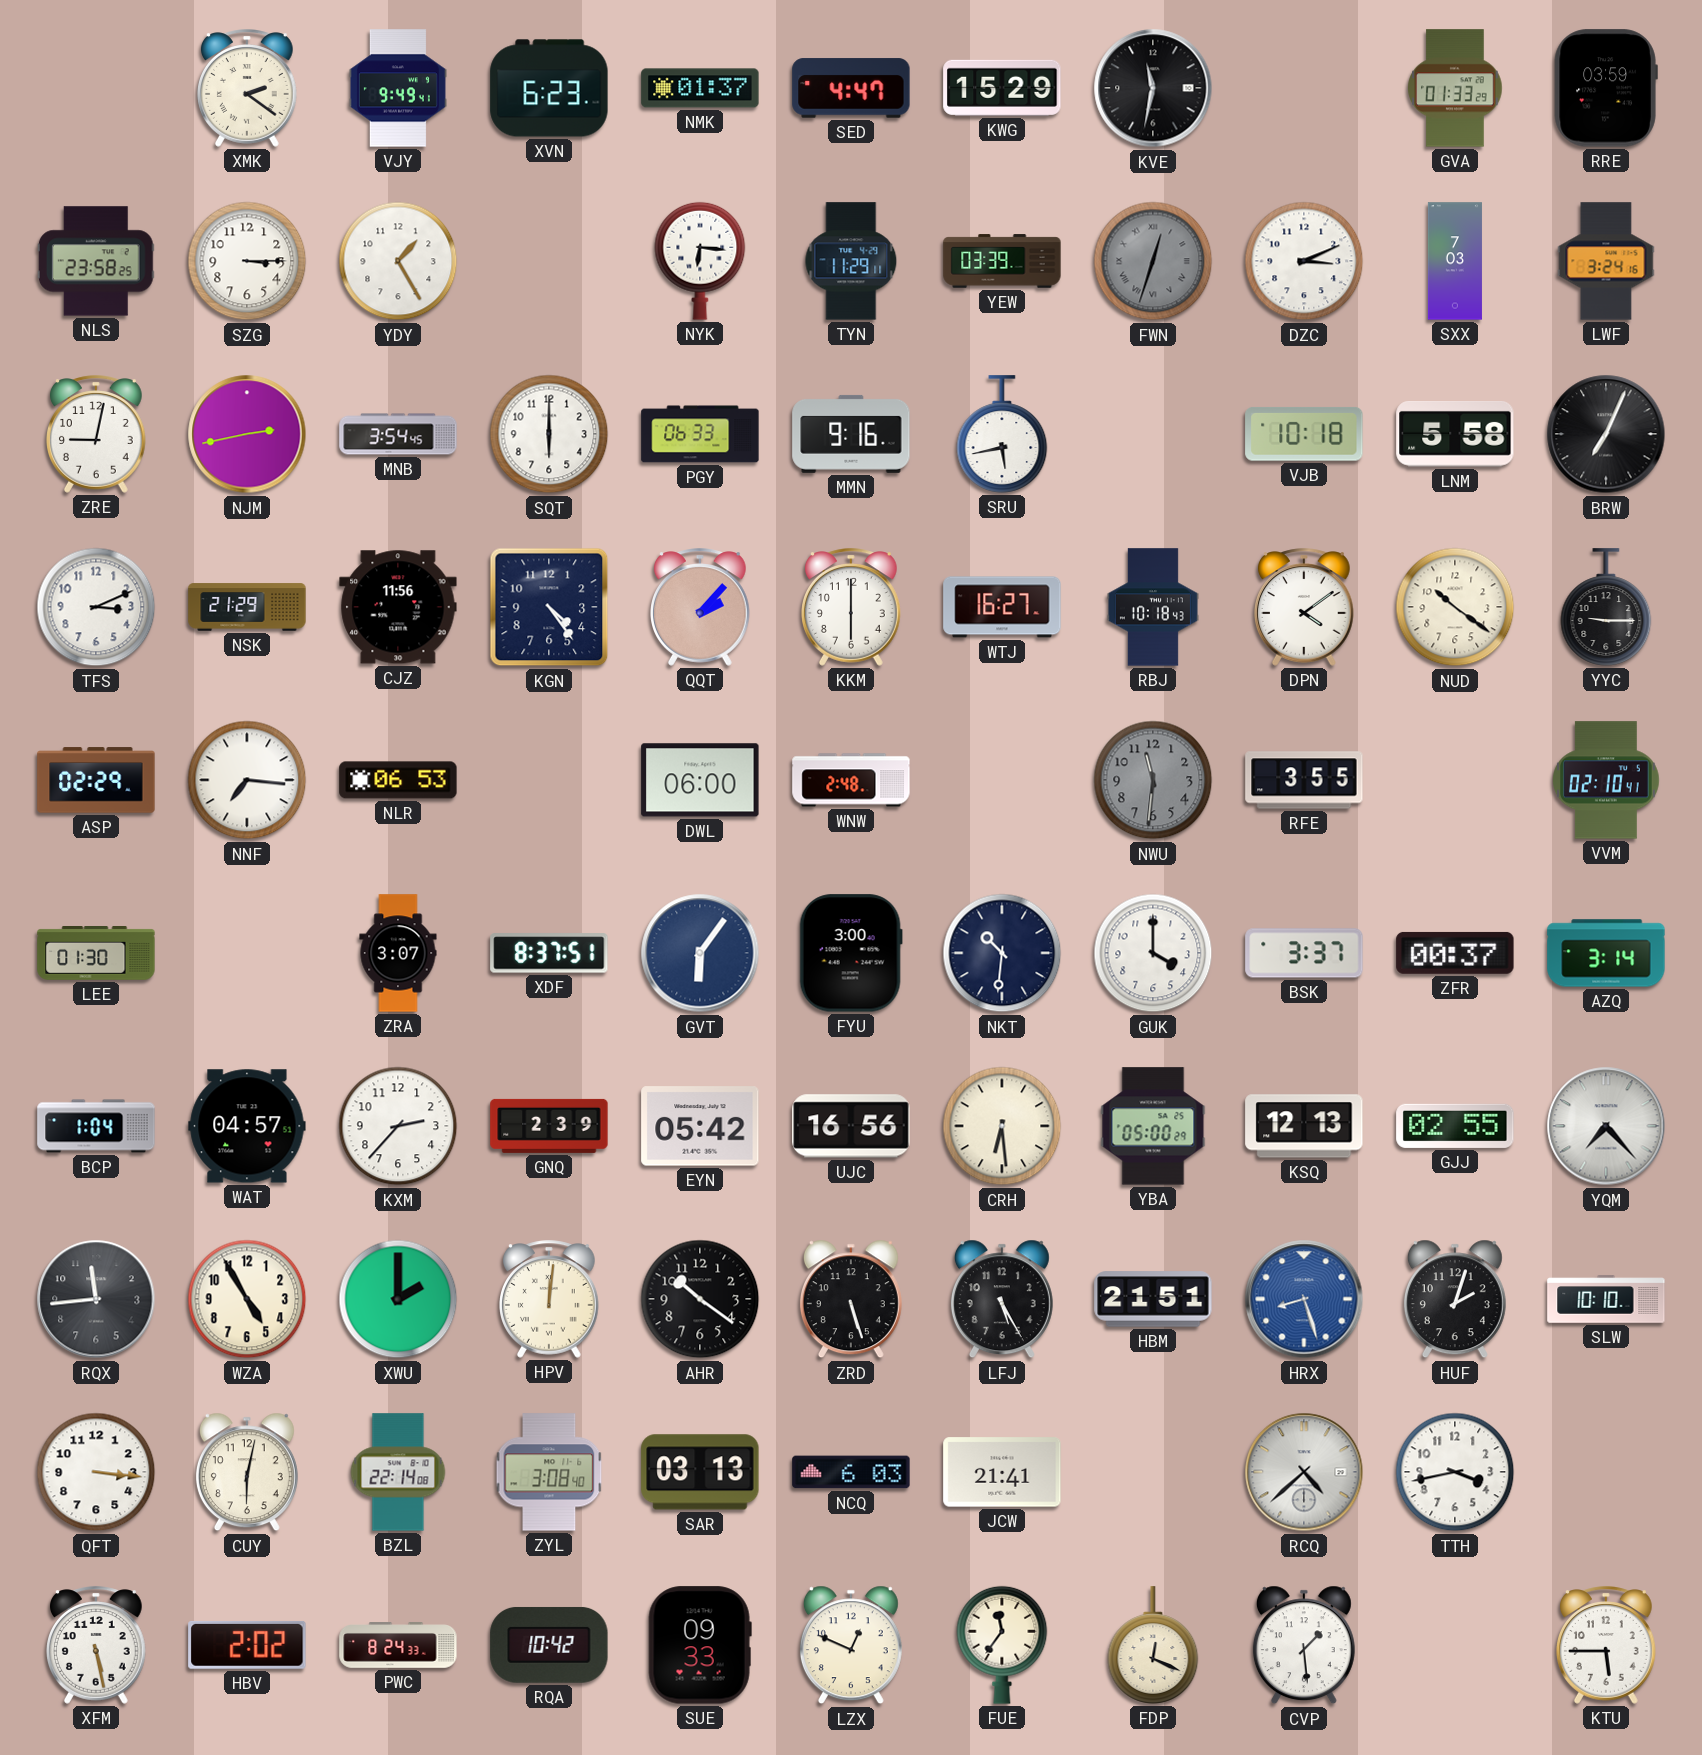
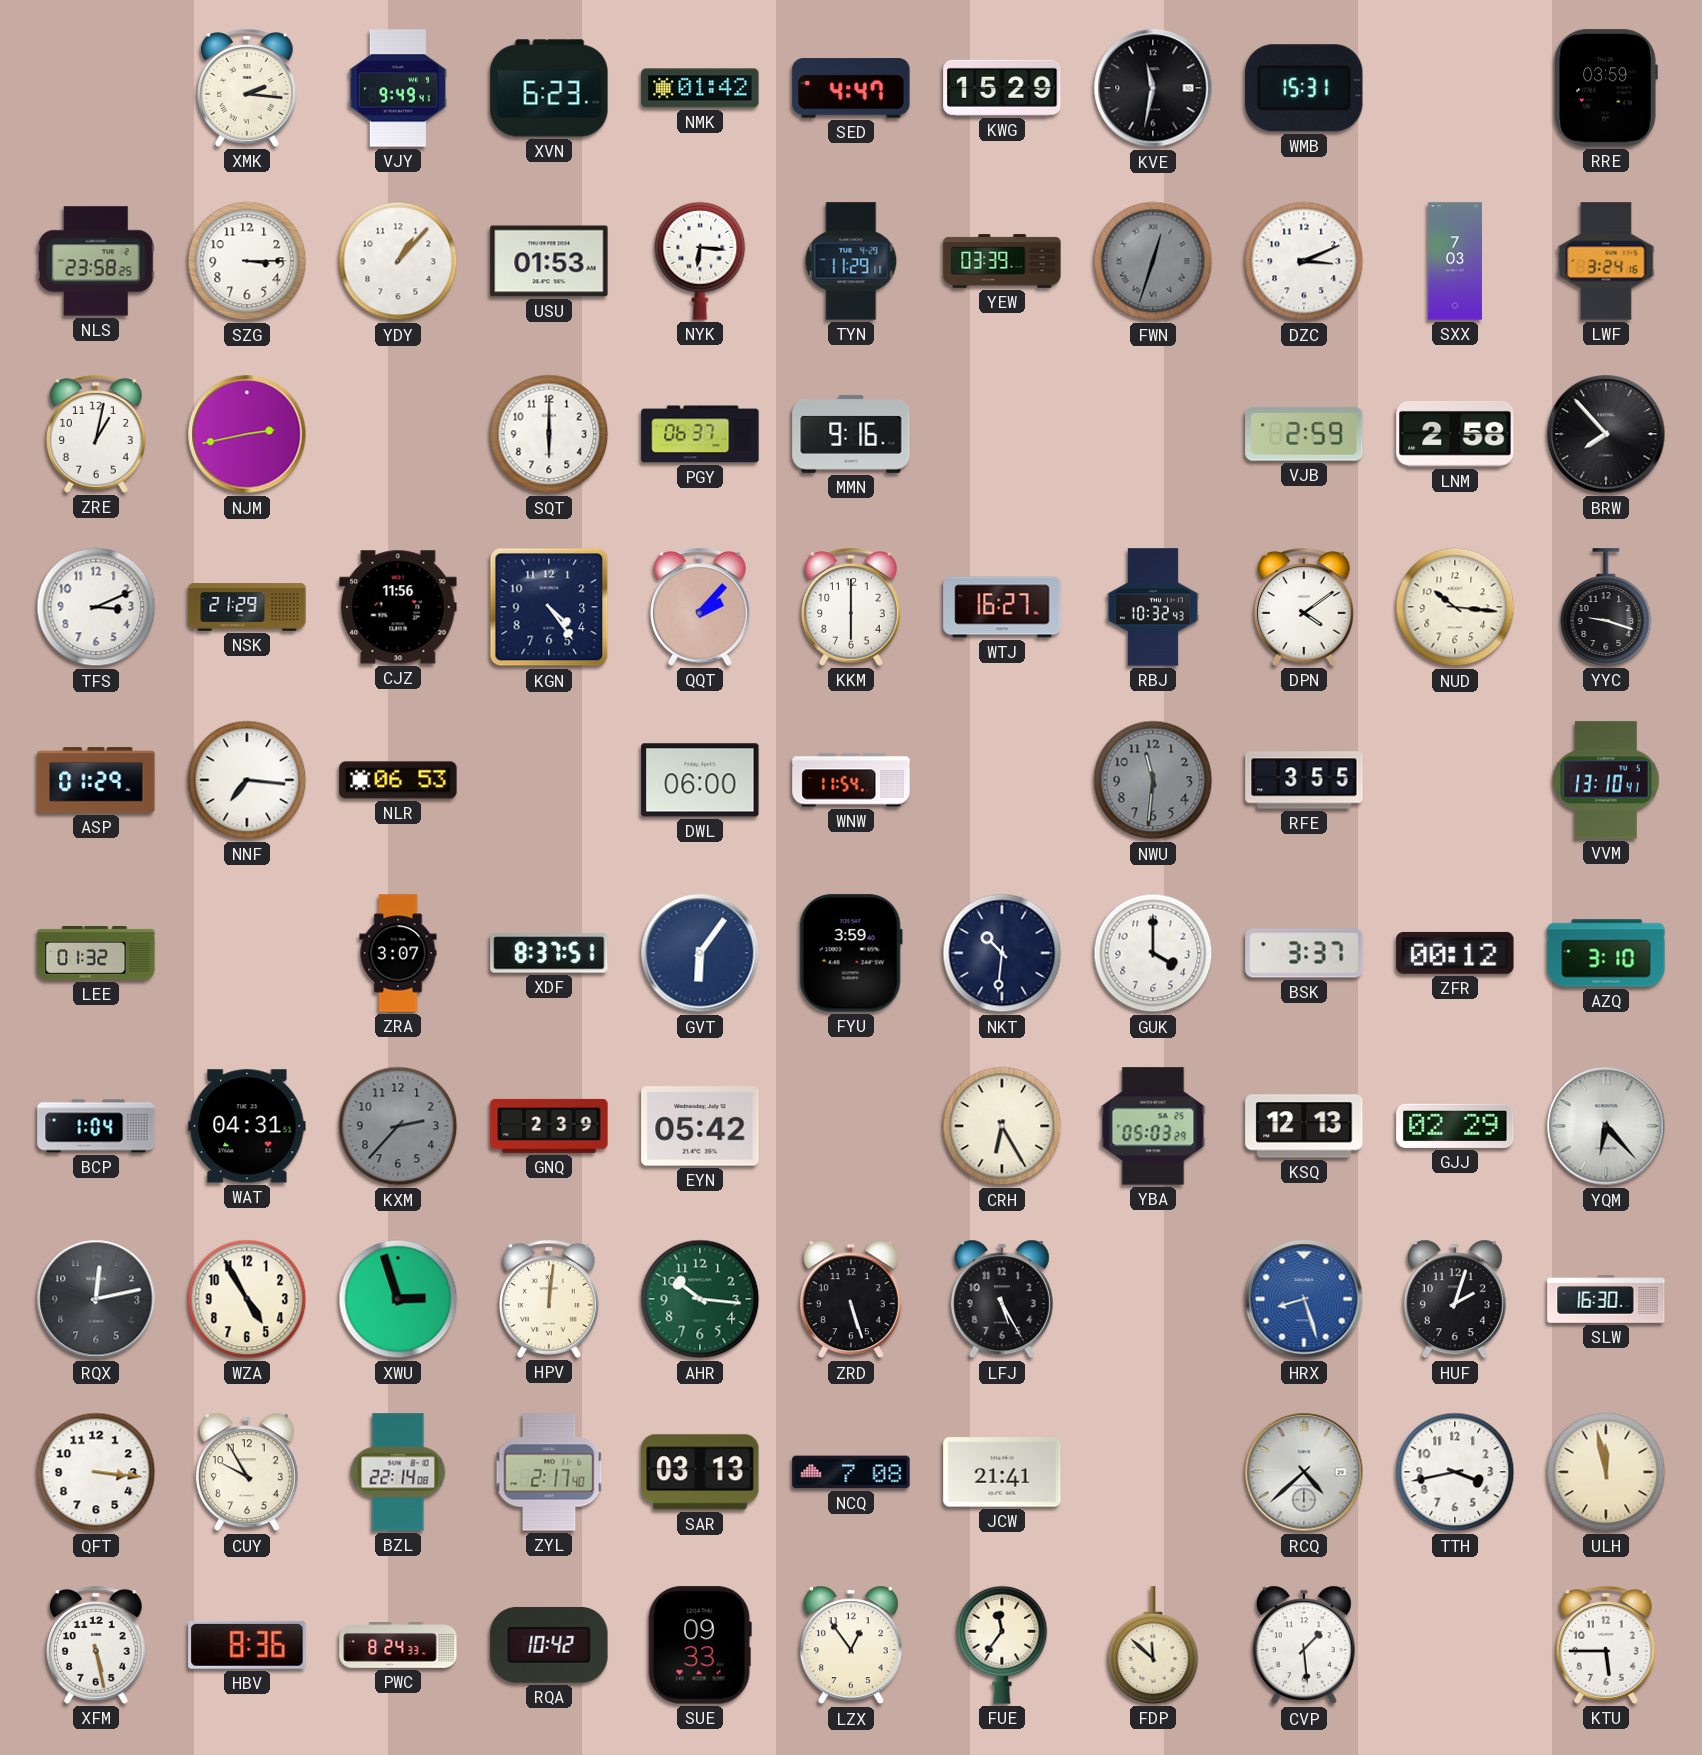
XMK: 2:21 -> 2:16
NMK: 01:37 -> 01:42
WMB: none -> 15:31
GVA: 01:33 -> none
YDY: 1:25 -> 1:07
USU: none -> 01:53
ZRE: 9:02 -> 1:02
MNB: 3:54 -> none
PGY: 06:33 -> 06:37
SRU: 5:43 -> none
VJB: 10:18 -> 2:59
LNM: 5:58 -> 2:58
BRW: 7:04 -> 7:53
RBJ: 10:18 -> 10:32
NUD: 10:21 -> 10:16
YYC: 9:15 -> 9:18
ASP: 02:29 -> 01:29
WNW: 2:48 -> 11:54
VVM: 02:10 -> 13:10
LEE: 01:30 -> 01:32
FYU: 3:00 -> 3:59
ZFR: 00:37 -> 00:12
AZQ: 3:14 -> 3:10
WAT: 04:57 -> 04:31
KXM dial: white -> grey
UJC: 16:56 -> none
CRH: 6:29 -> 6:25
YBA: 05:00 -> 05:03
GJJ: 02:55 -> 02:29
YQM: 7:23 -> 6:23
RQX: 11:44 -> 12:13
XWU: 2:00 -> 2:57
AHR: 10:21 -> 10:16
AHR dial: black -> green
HBM: 21:51 -> none
SLW: 10:10 -> 16:30
CUY: 6:02 -> 9:55
ZYL: 3:08 -> 2:17
NCQ: 6:03 -> 7:08
ULH: none -> 11:58
HBV: 2:02 -> 8:36
LZX: 12:49 -> 12:54
FDP: 12:19 -> 11:52
